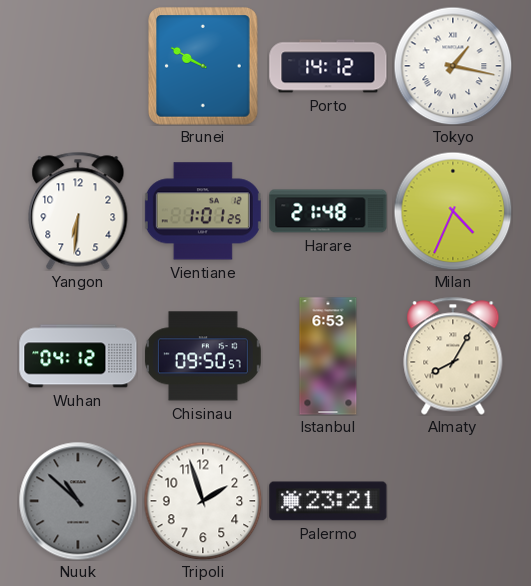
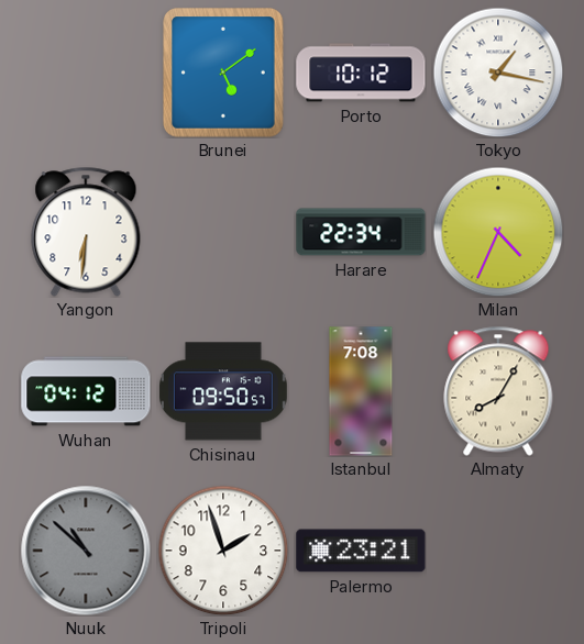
Brunei: 9:50 -> 5:09
Porto: 14:12 -> 10:12
Vientiane: 1:01 -> none
Harare: 21:48 -> 22:34
Istanbul: 6:53 -> 7:08
